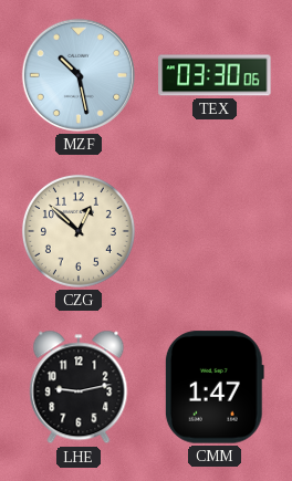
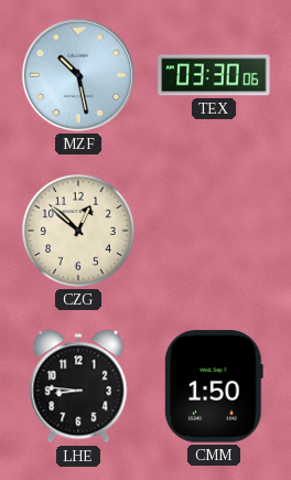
LHE: 9:13 -> 8:46
CMM: 1:47 -> 1:50
